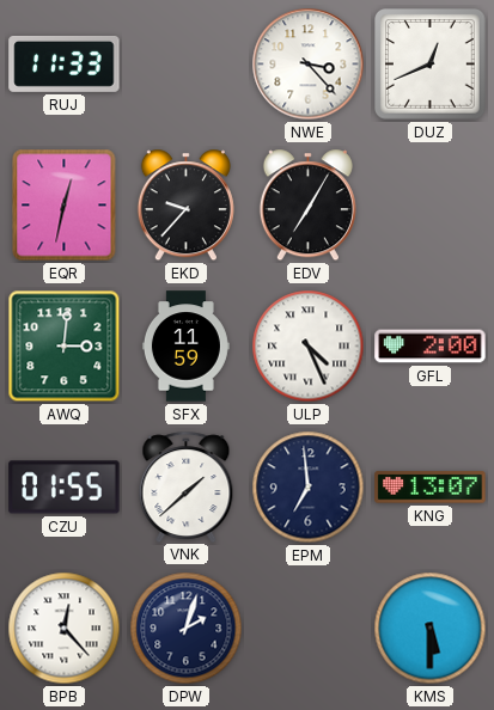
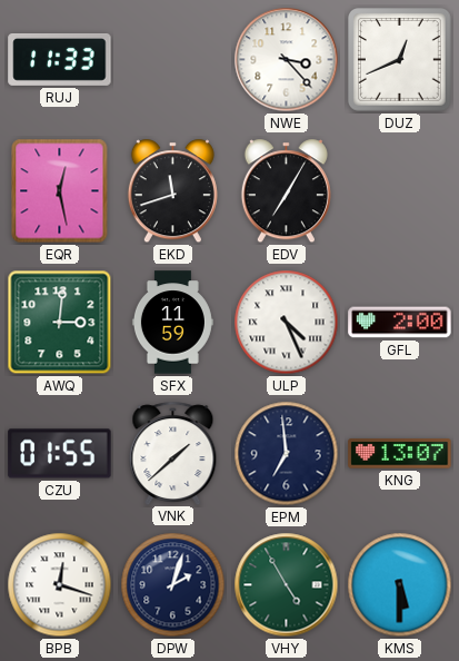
EQR: 12:32 -> 12:28
EKD: 9:37 -> 11:42
BPB: 12:23 -> 12:18
VHY: none -> 4:55
